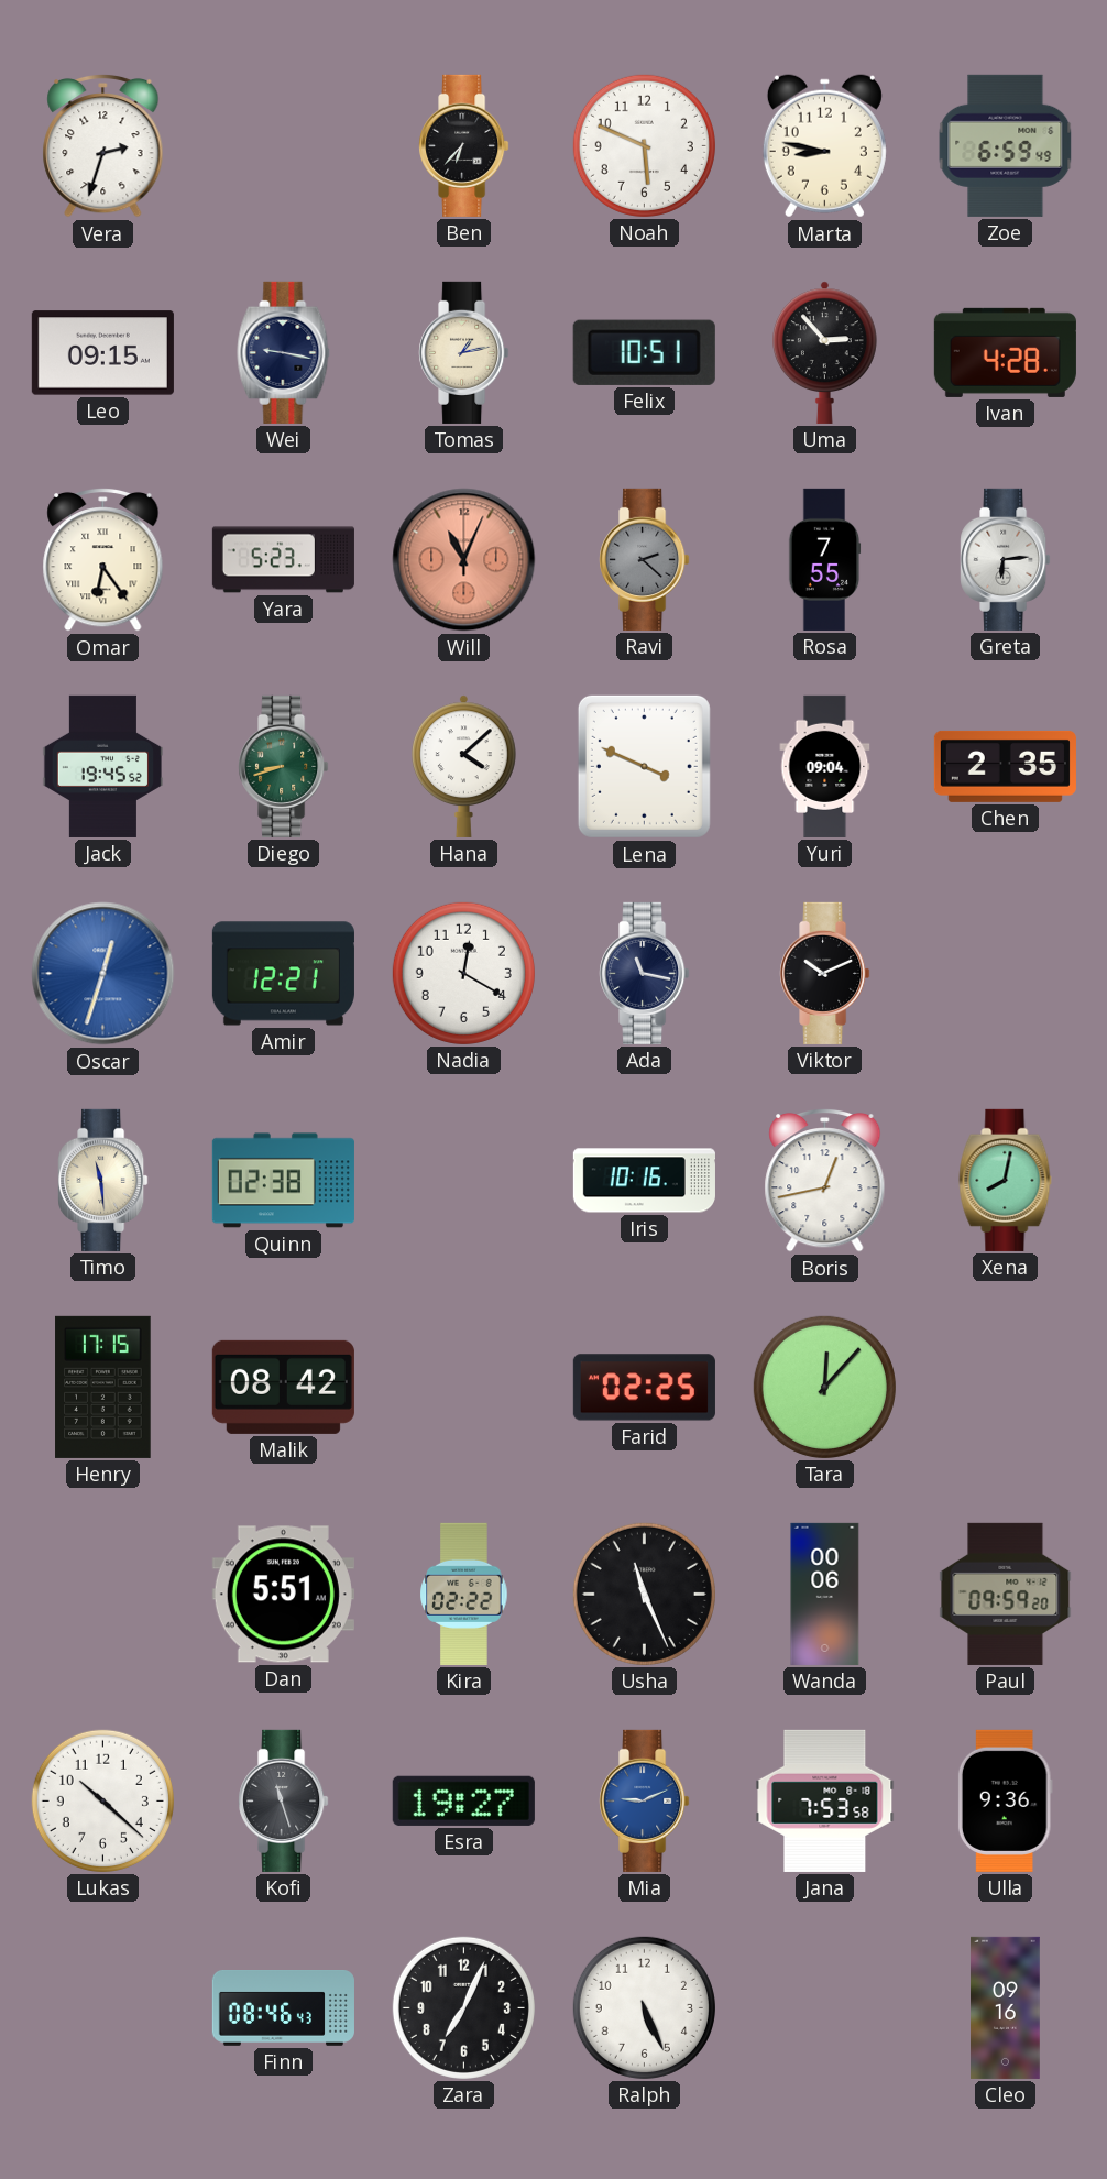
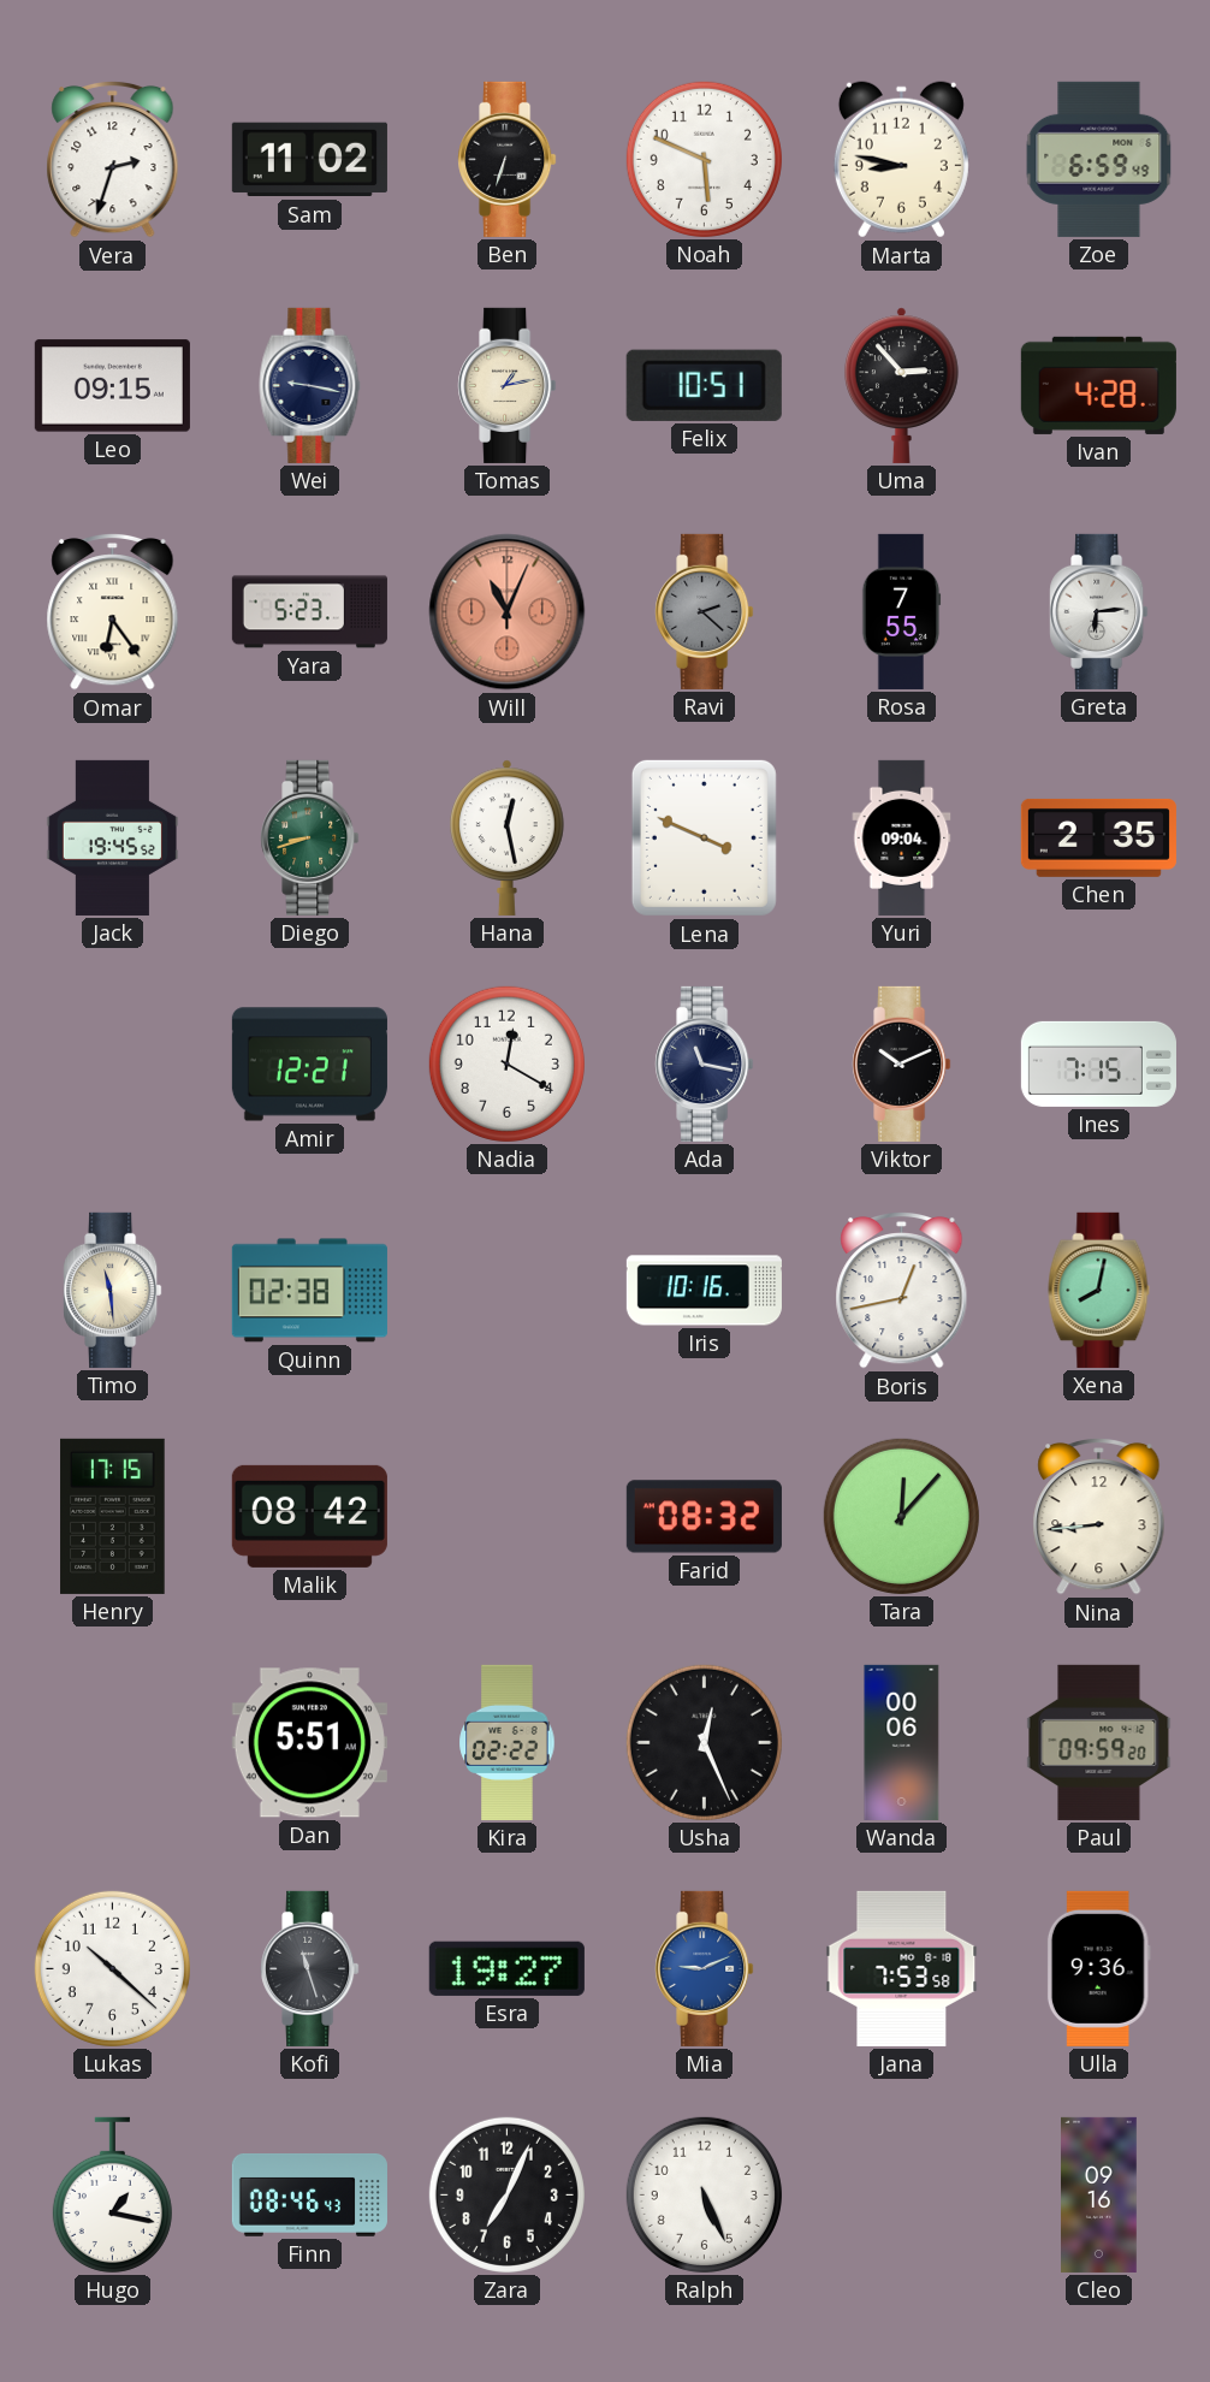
Sam: none -> 11:02
Ben: 6:37 -> 6:33
Hana: 4:08 -> 12:28
Oscar: 12:33 -> none
Ines: none -> 7:15
Farid: 02:25 -> 08:32
Nina: none -> 8:44
Usha: 11:26 -> 12:26
Hugo: none -> 1:17
